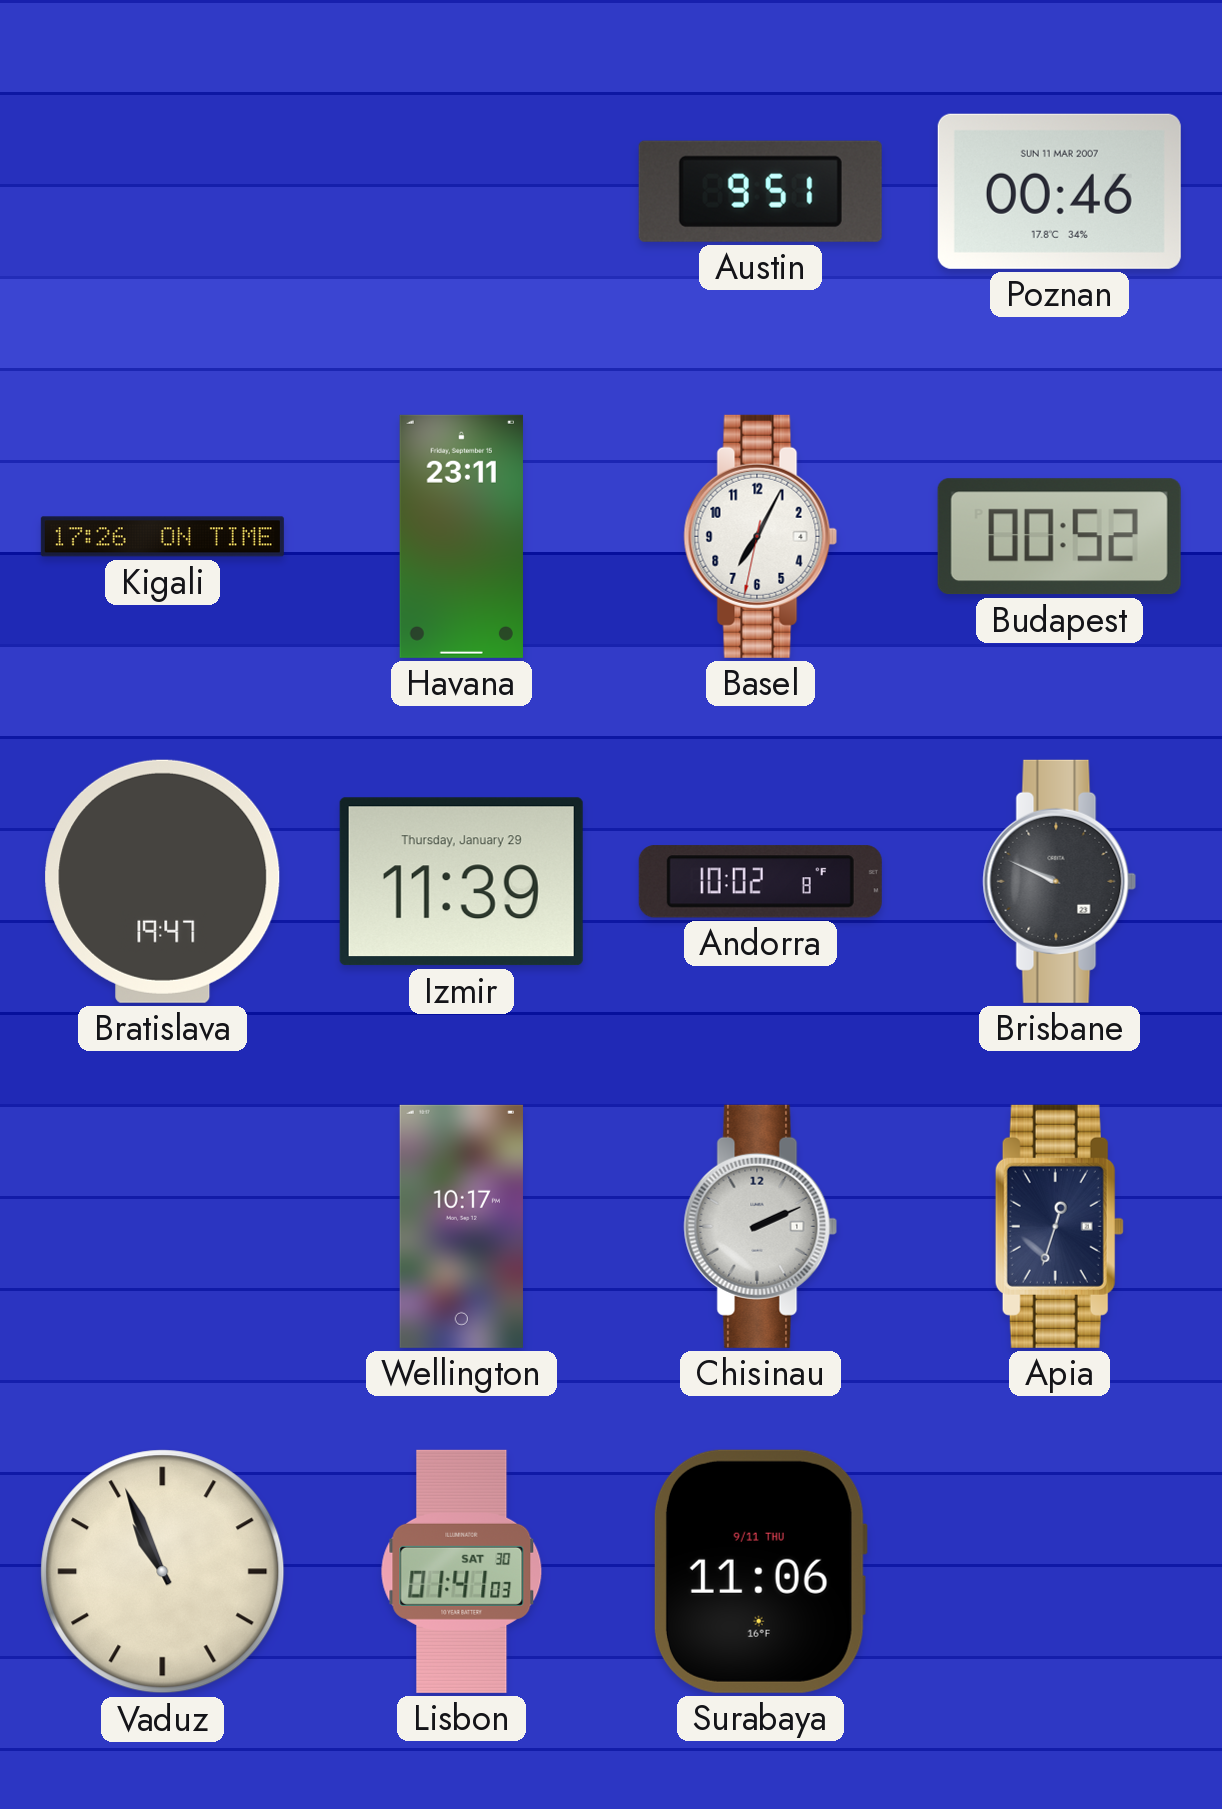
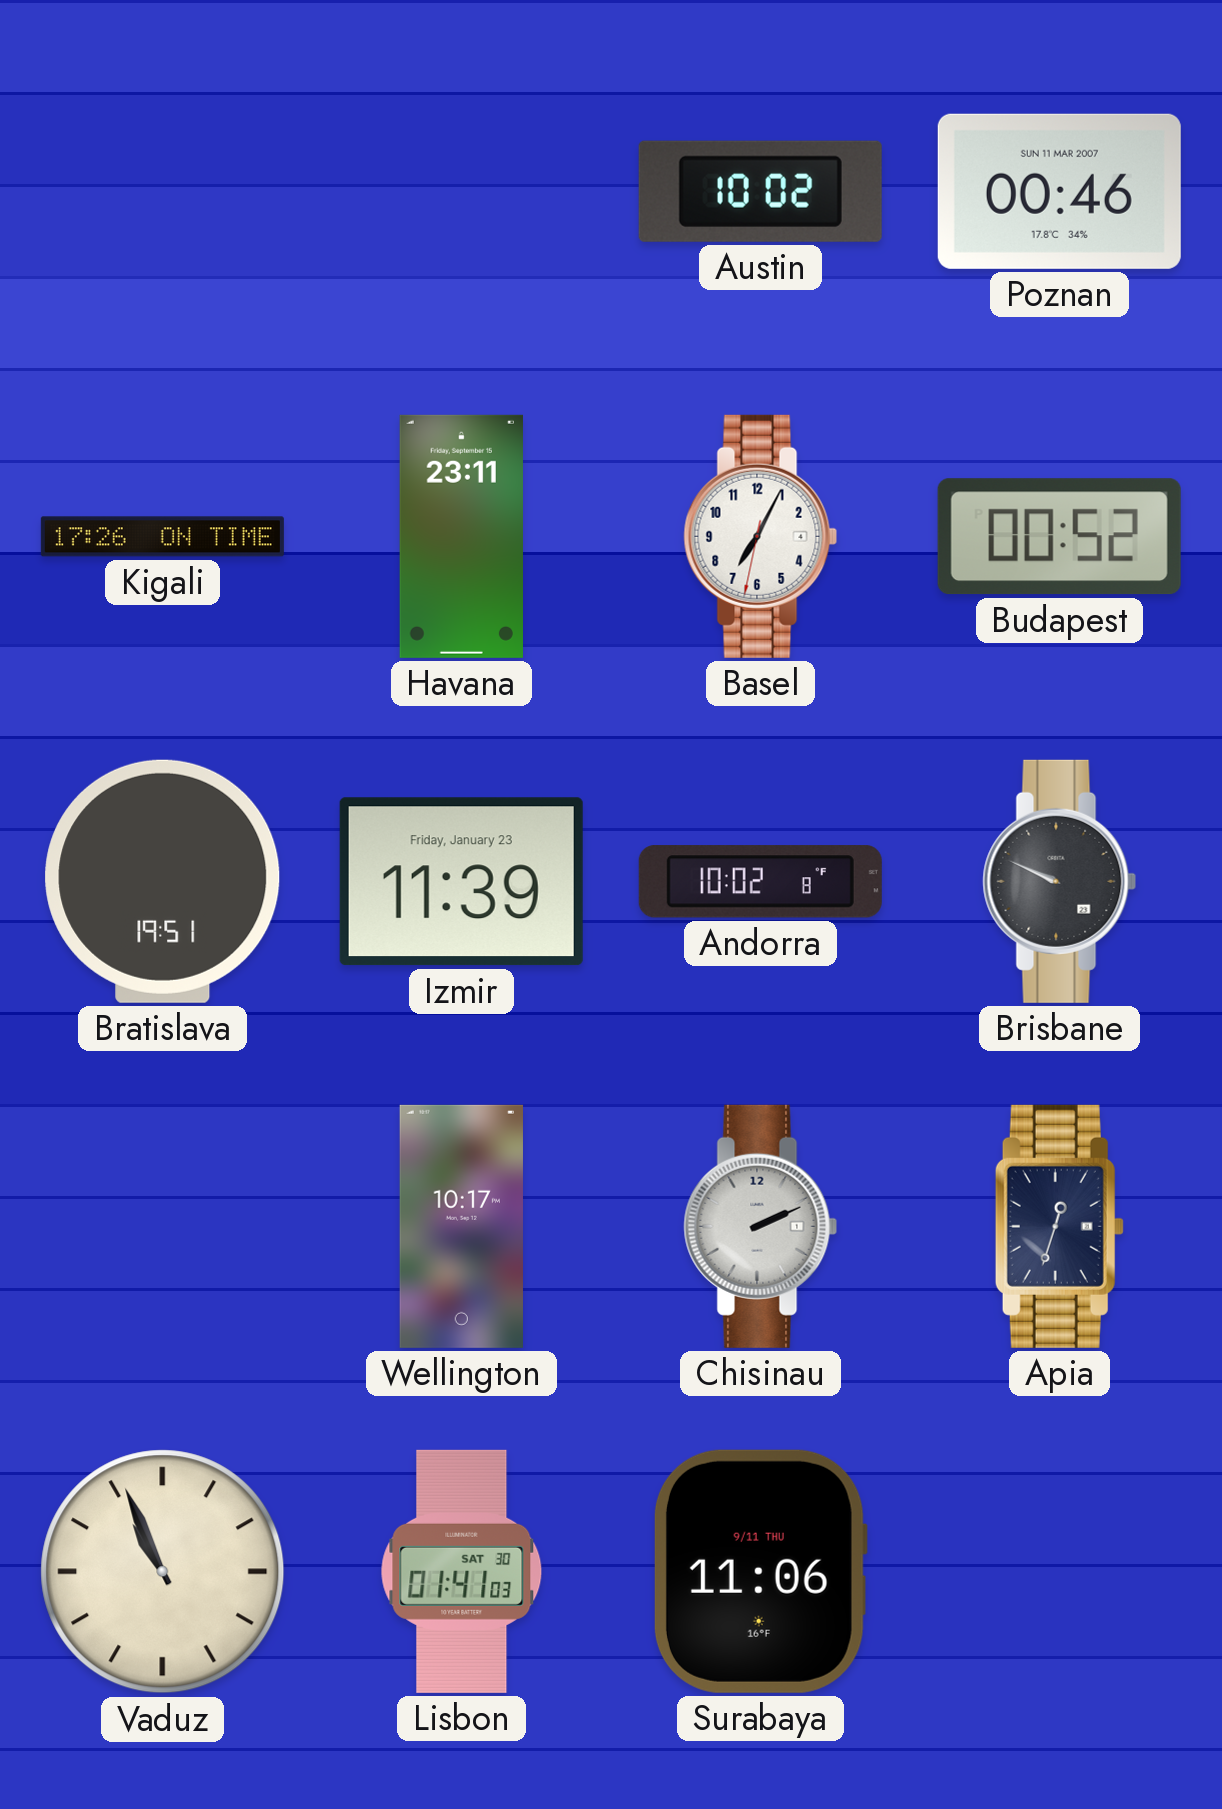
Austin: 9:51 -> 10:02
Bratislava: 19:47 -> 19:51
Izmir date: Thursday, January 29 -> Friday, January 23
